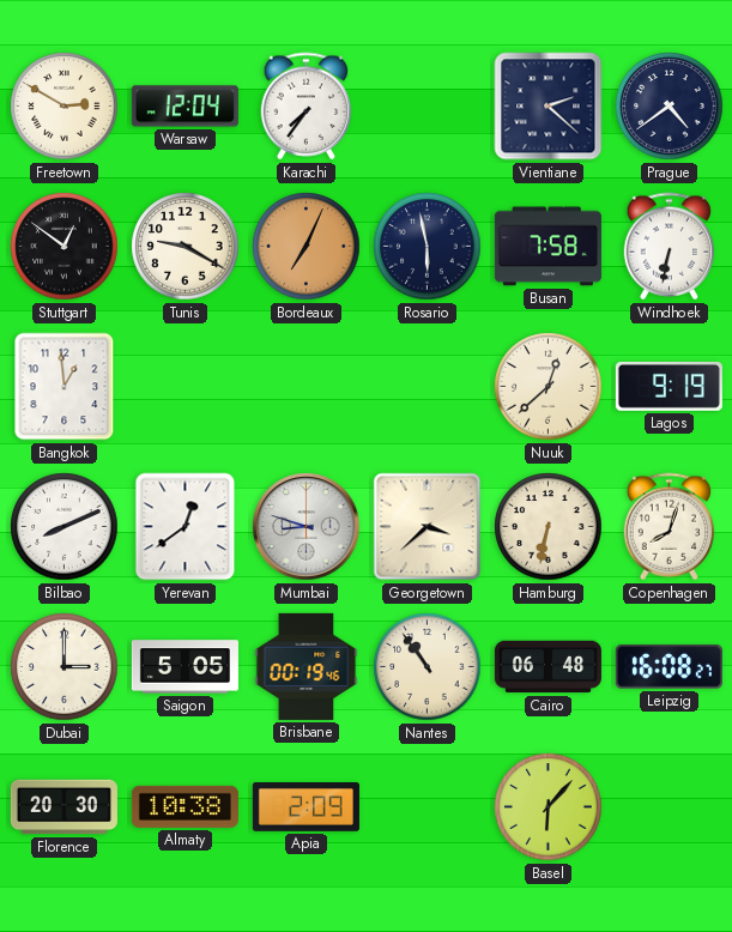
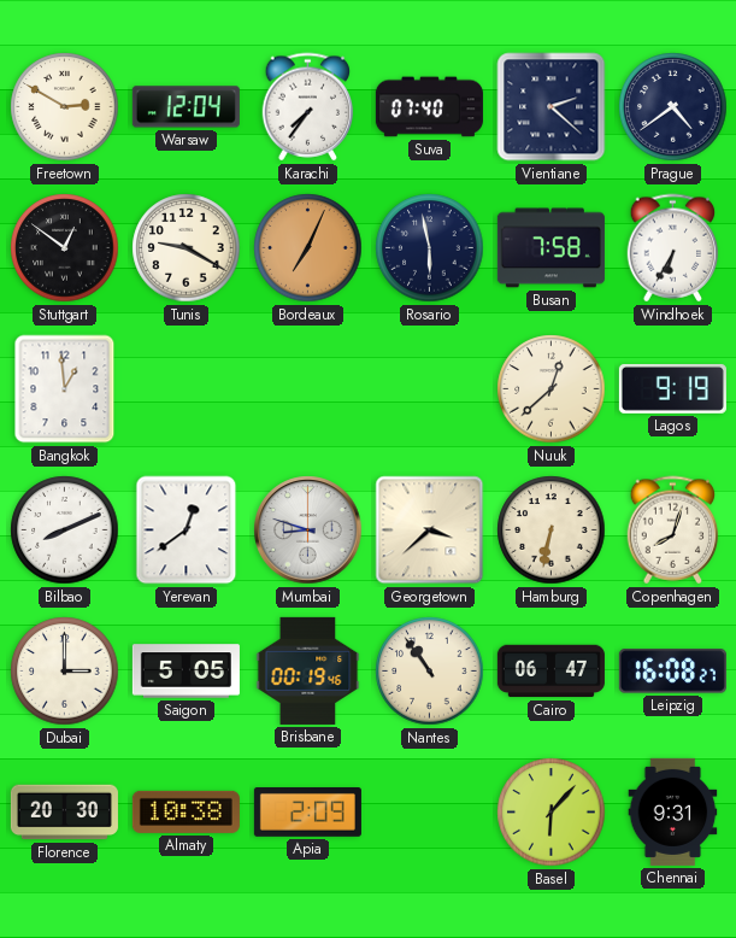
Suva: none -> 07:40
Windhoek: 6:32 -> 6:35
Cairo: 06:48 -> 06:47
Chennai: none -> 9:31
